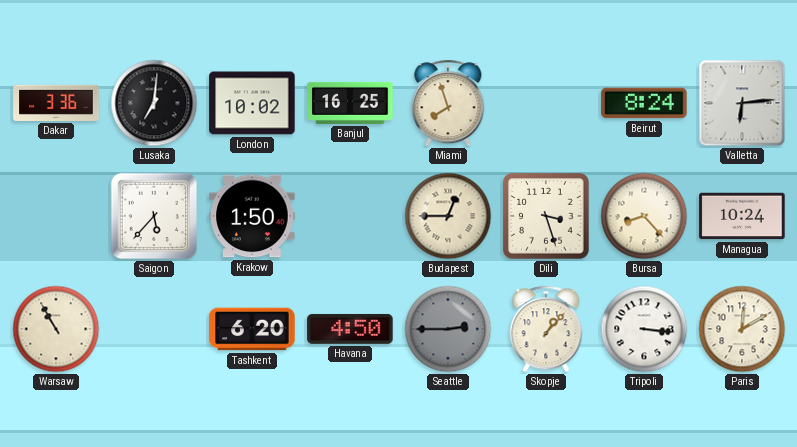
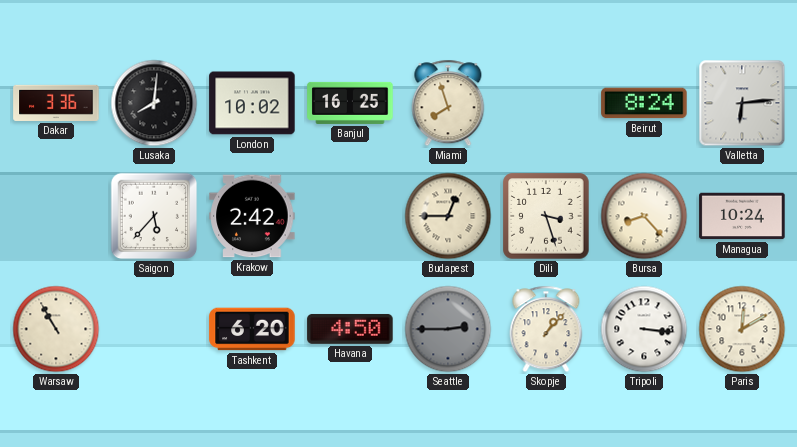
Lusaka: 7:01 -> 8:01
Krakow: 1:50 -> 2:42
